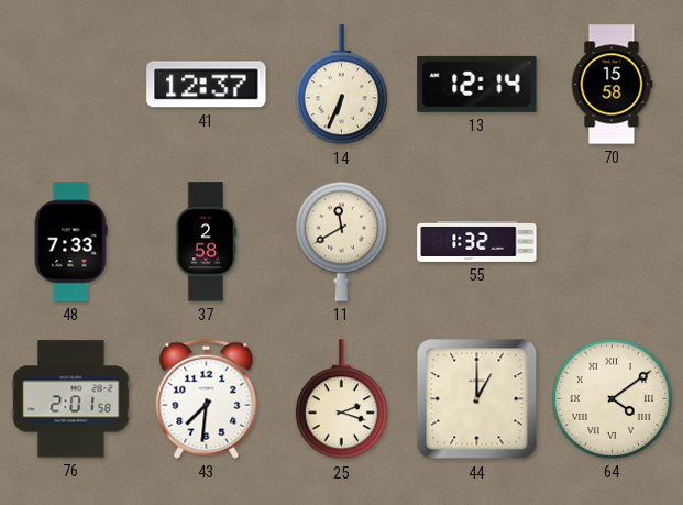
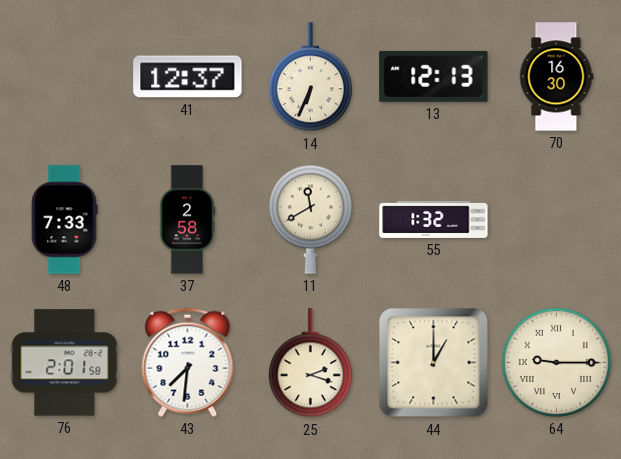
13: 12:14 -> 12:13
70: 15:58 -> 16:30
64: 4:09 -> 9:15
